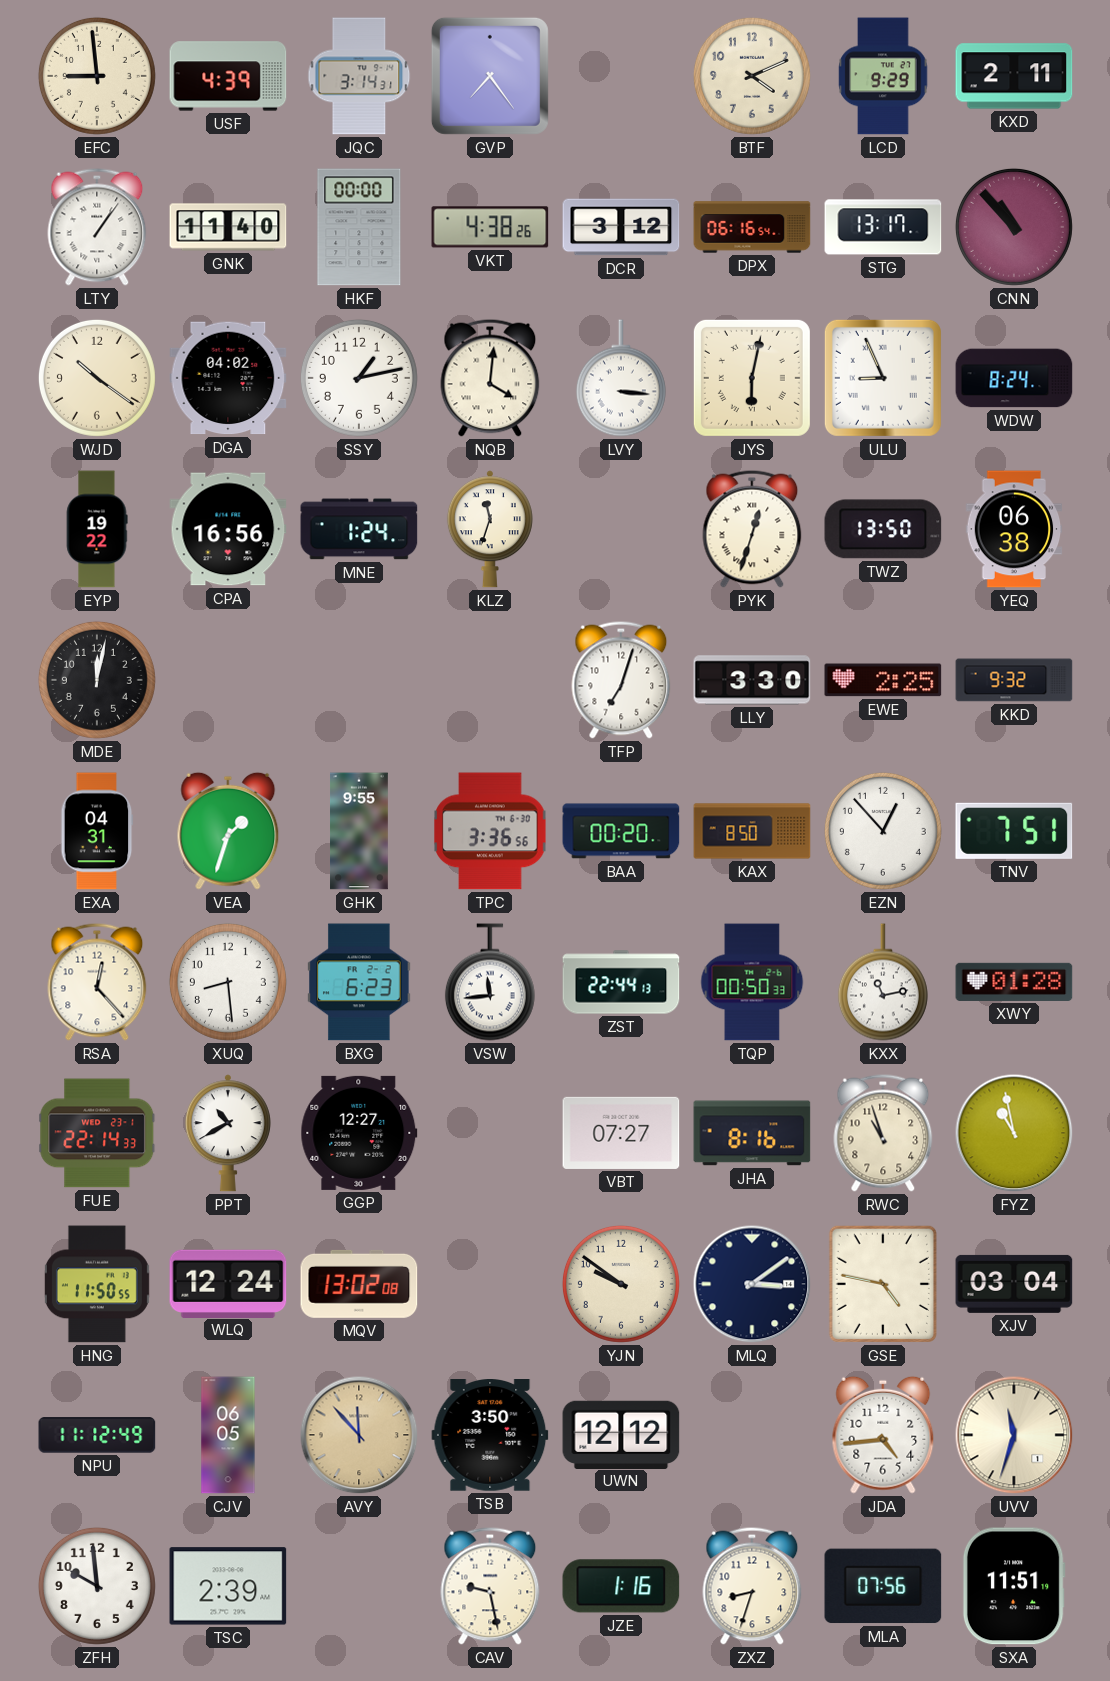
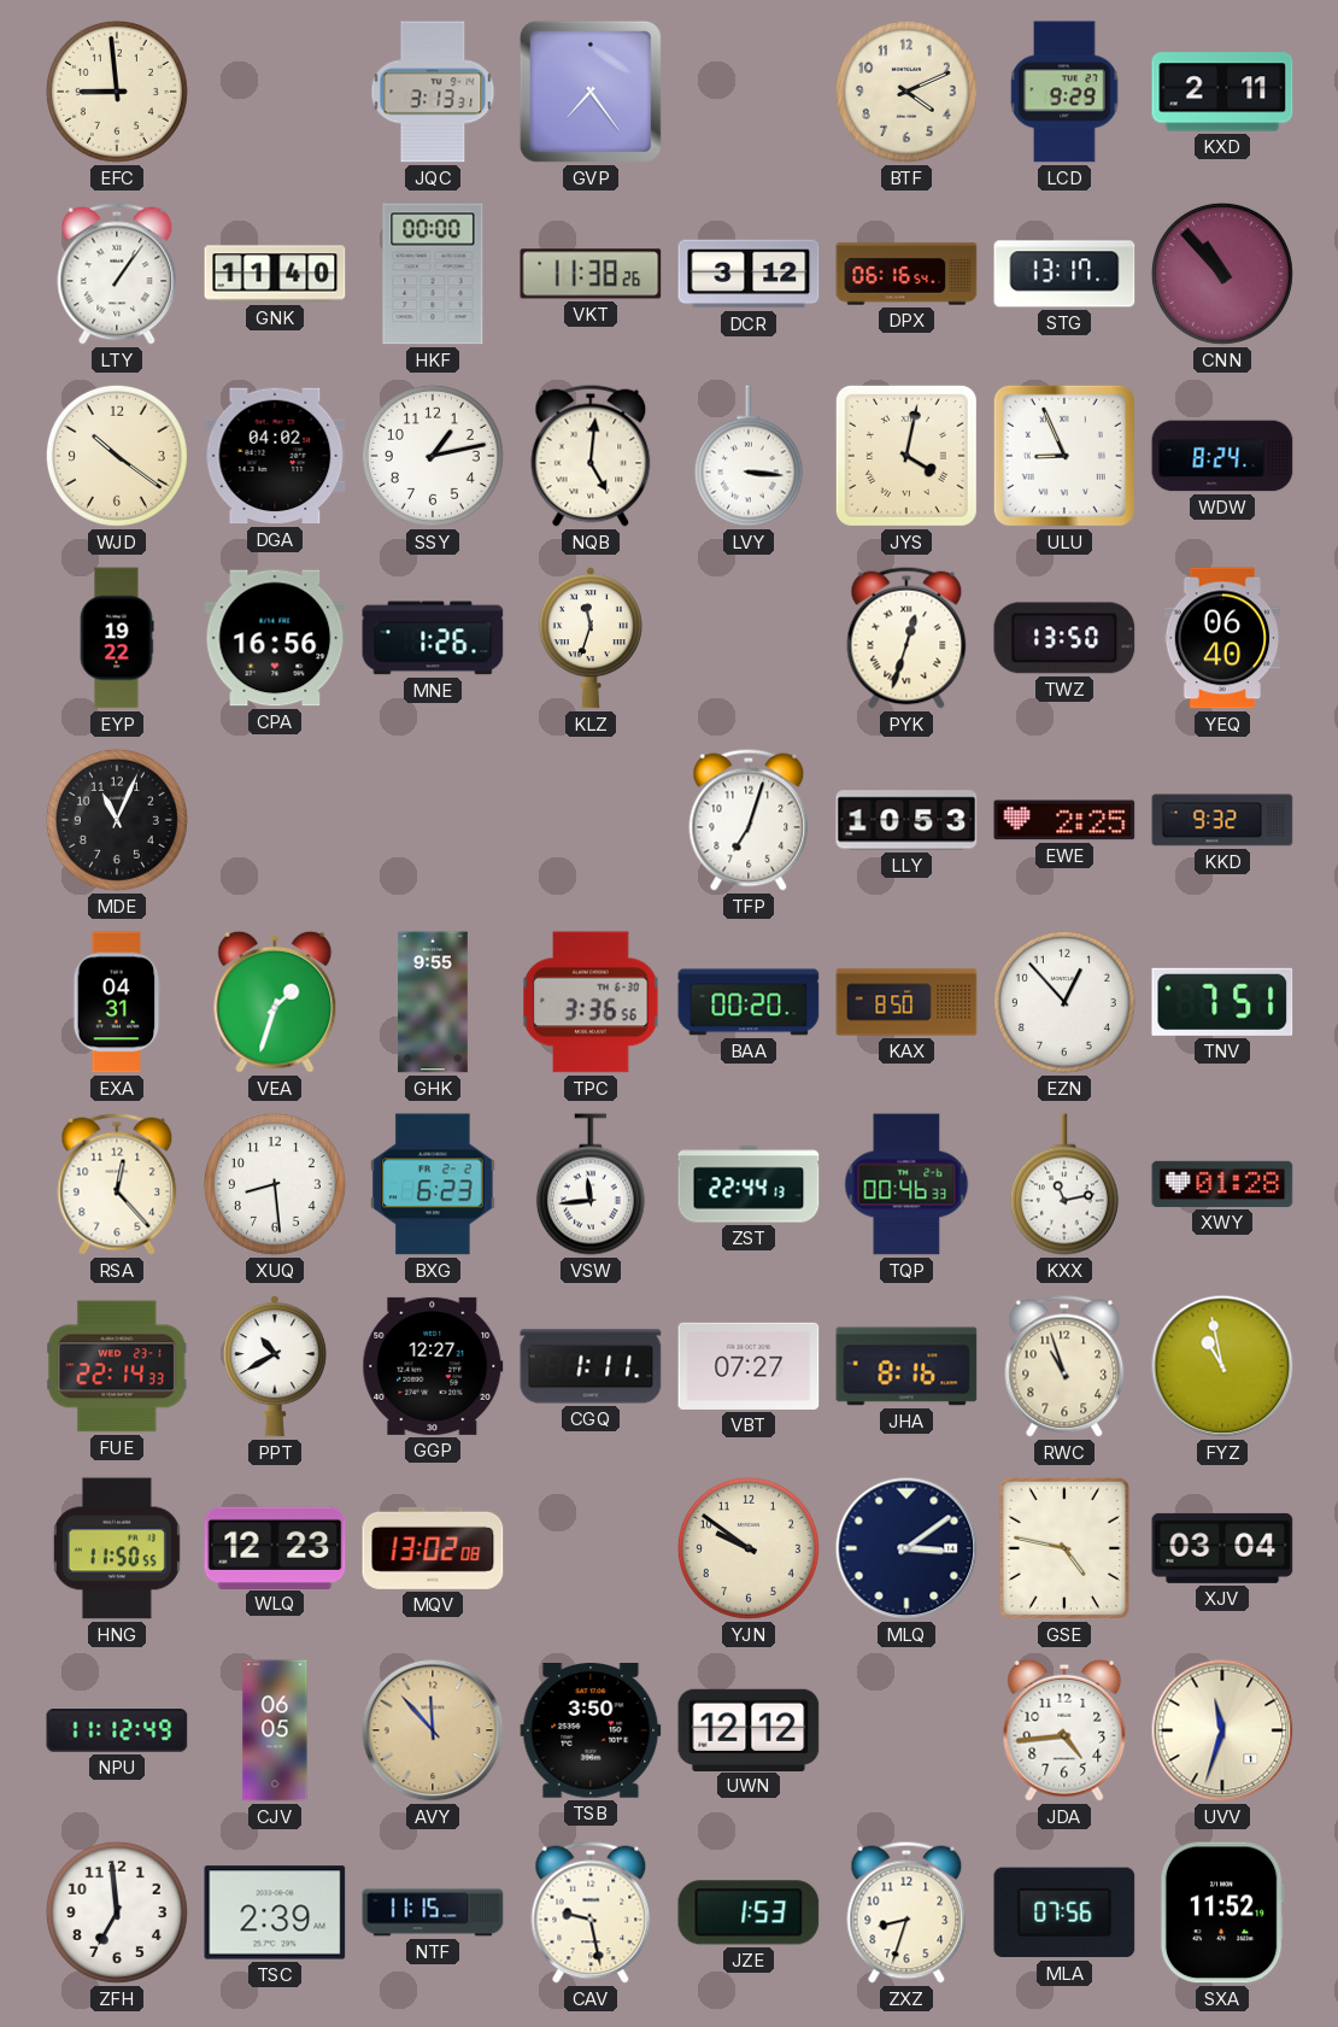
USF: 4:39 -> none
JQC: 3:14 -> 3:13
VKT: 4:38 -> 11:38
NQB: 4:01 -> 5:01
JYS: 6:02 -> 4:02
MNE: 1:24 -> 1:26
YEQ: 06:38 -> 06:40
MDE: 12:02 -> 11:04
LLY: 3:30 -> 10:53
TQP: 00:50 -> 00:46
CGQ: none -> 1:11
WLQ: 12:24 -> 12:23
ZFH: 9:59 -> 6:59
NTF: none -> 11:15
JZE: 1:16 -> 1:53
SXA: 11:51 -> 11:52
